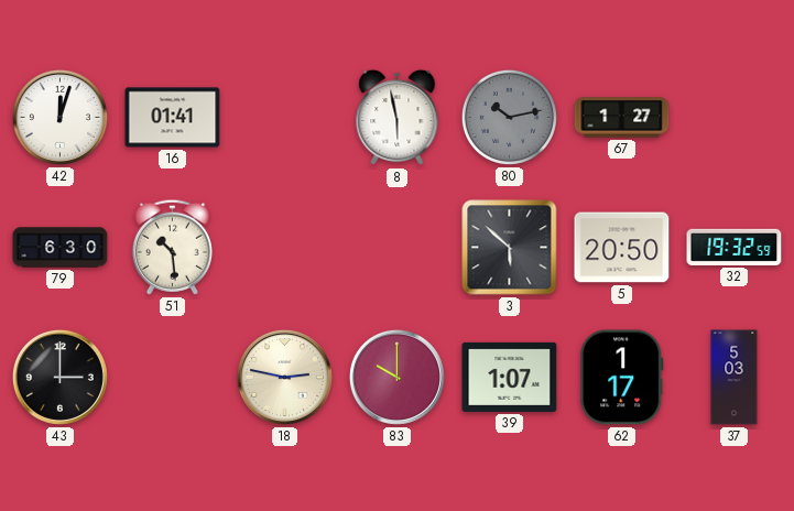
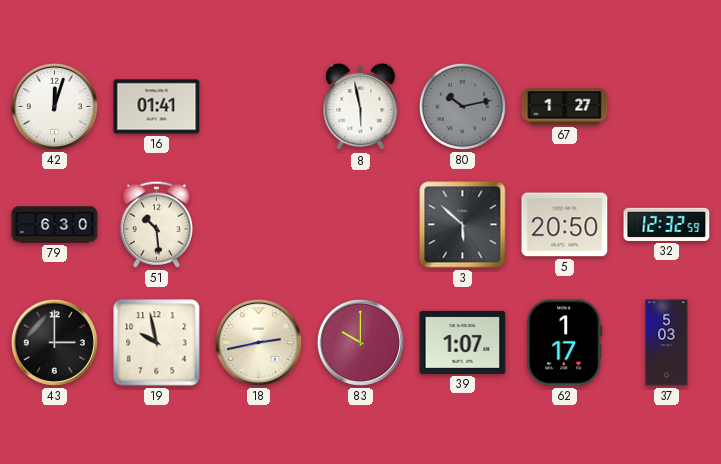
32: 19:32 -> 12:32
19: none -> 9:58
18: 2:47 -> 2:43
